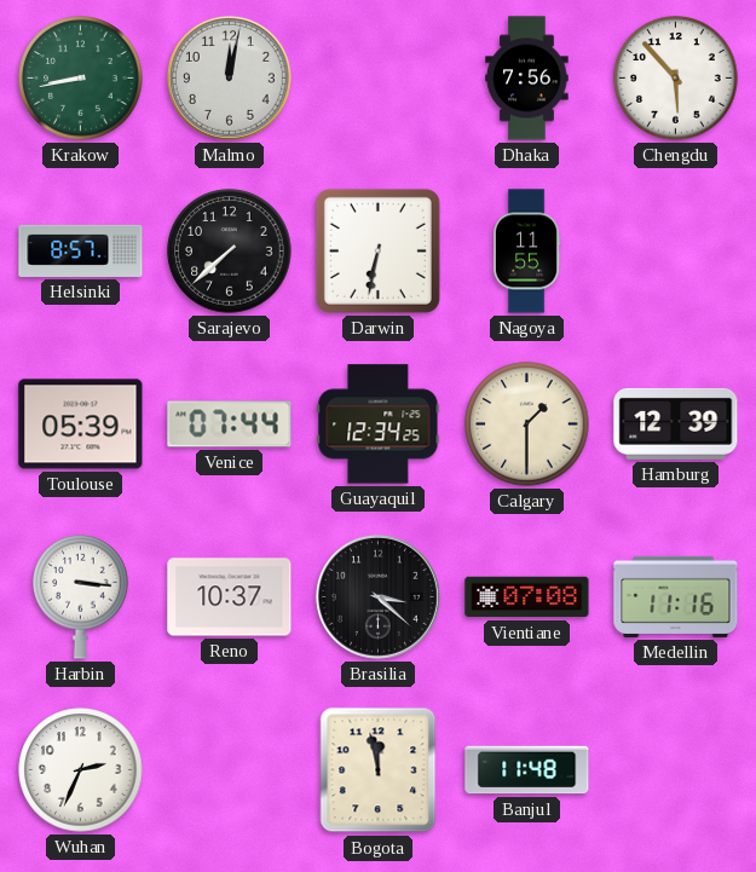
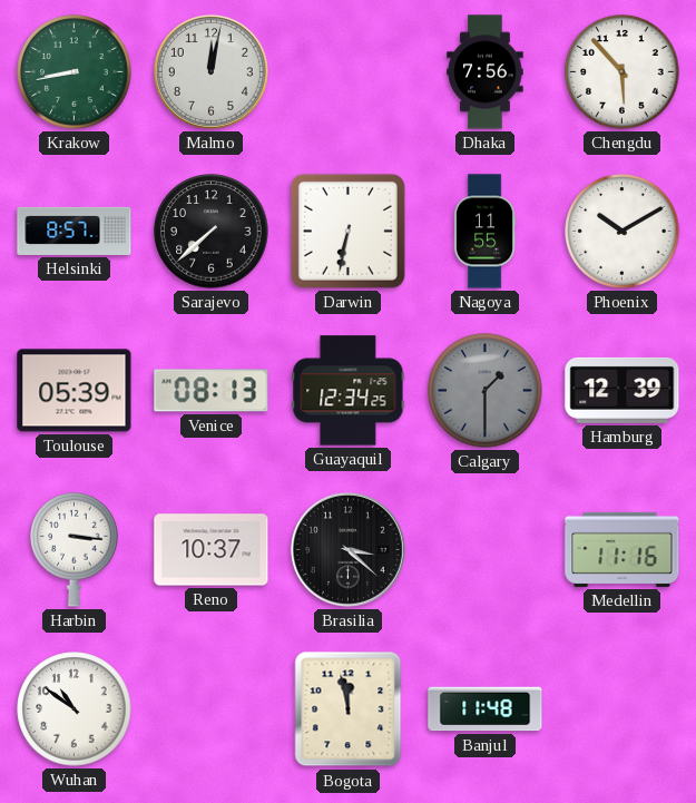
Phoenix: none -> 10:10
Venice: 07:44 -> 08:13
Calgary dial: cream -> grey
Vientiane: 07:08 -> none
Wuhan: 2:34 -> 10:51
